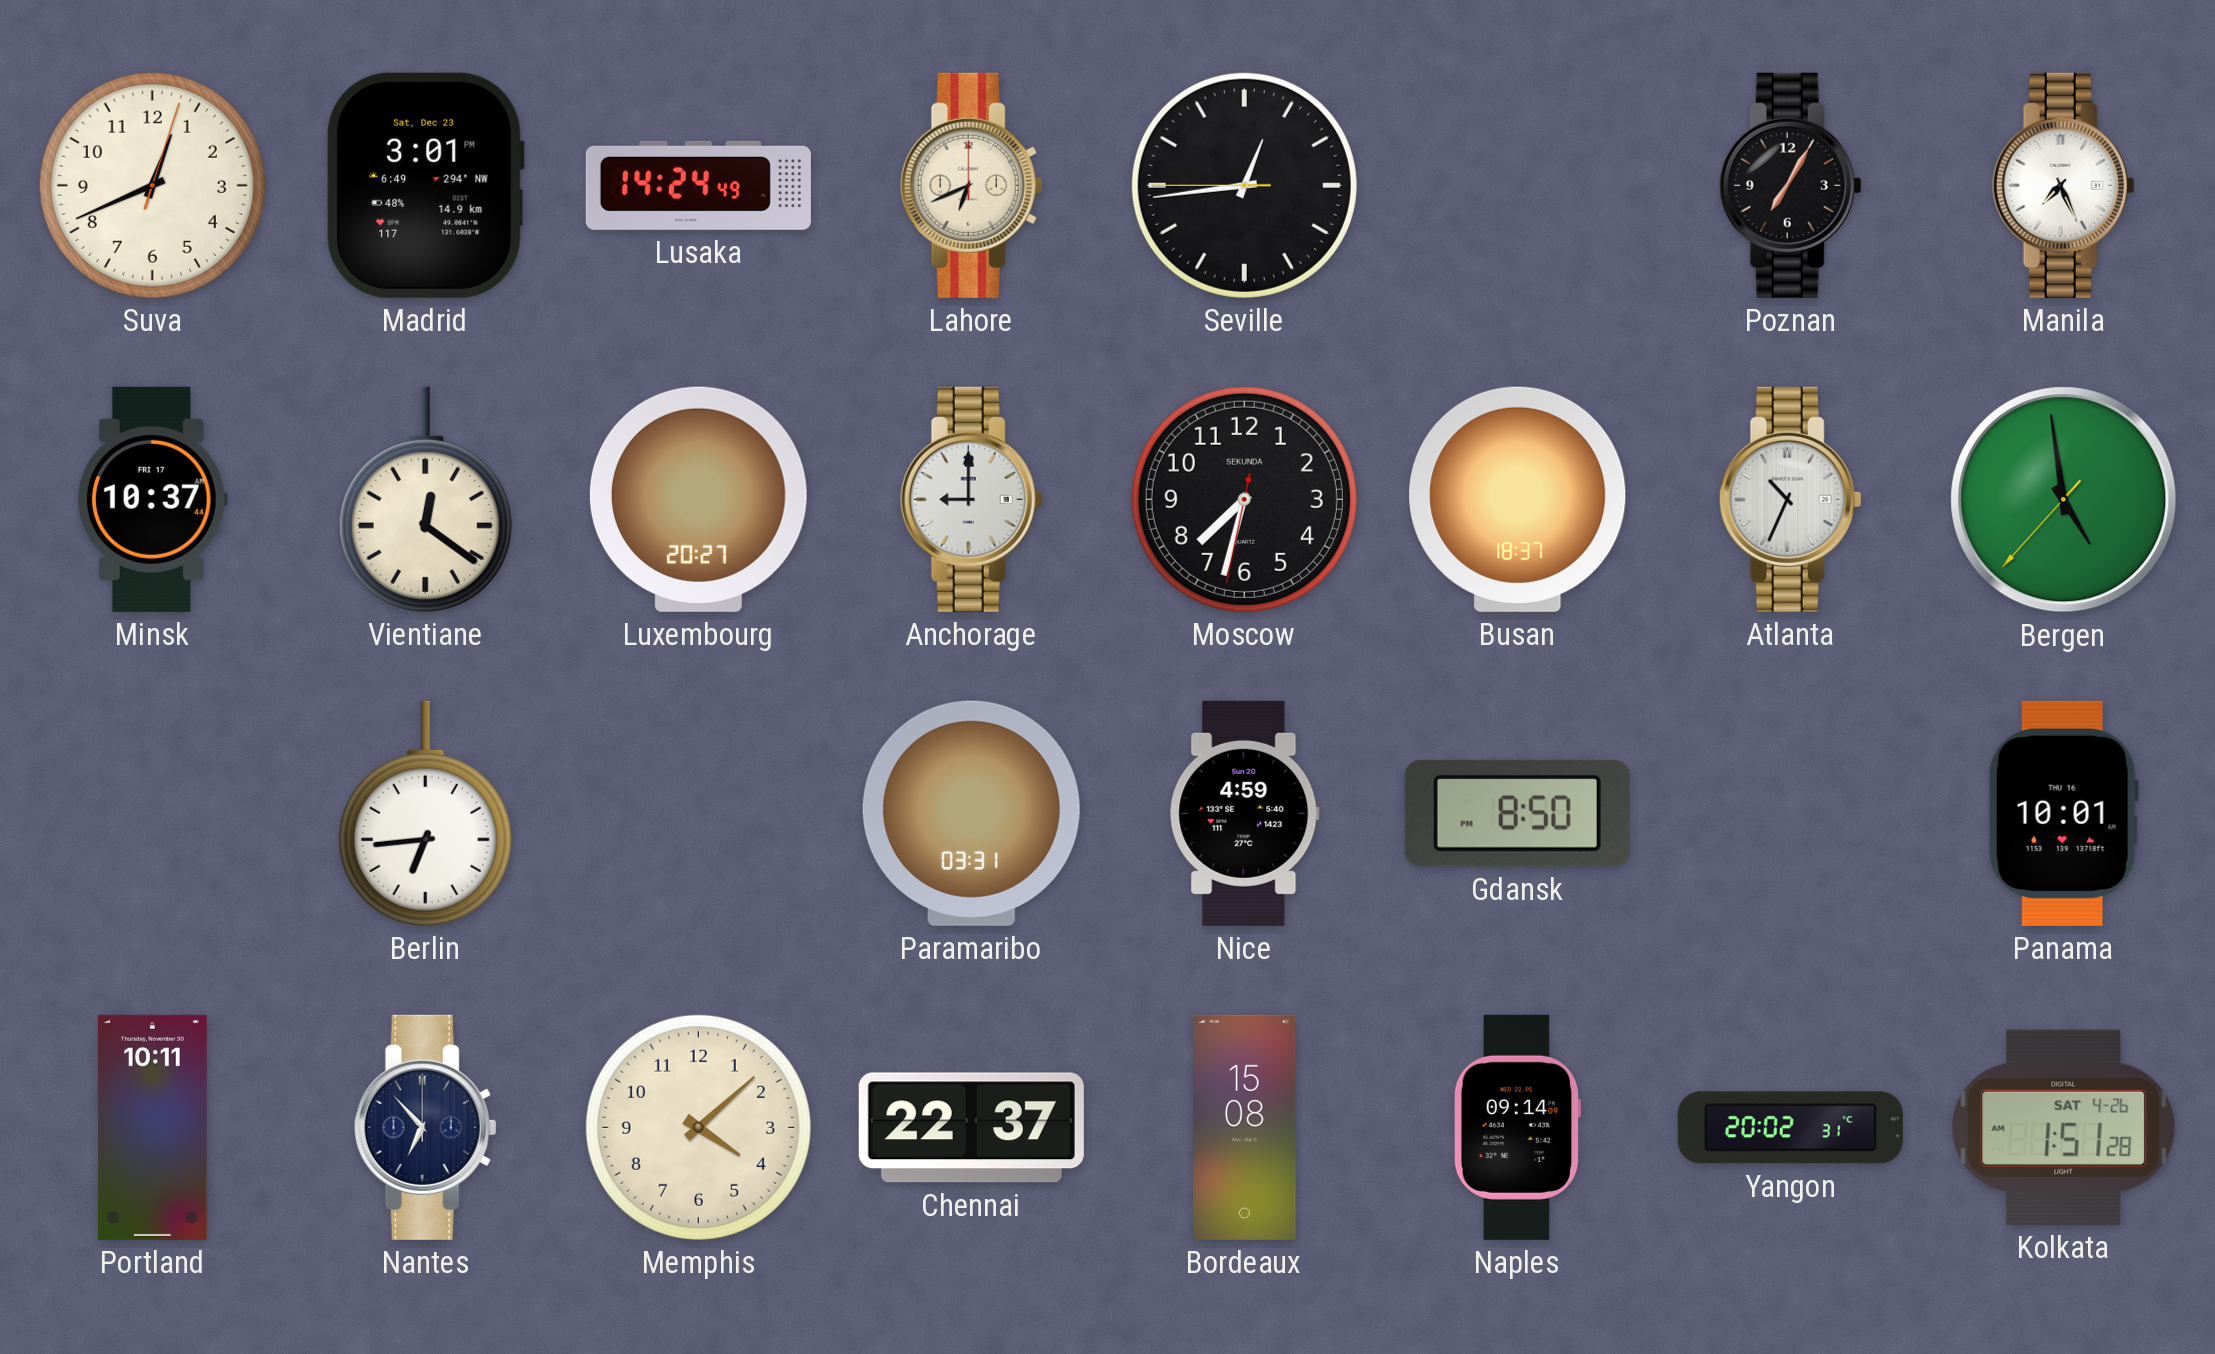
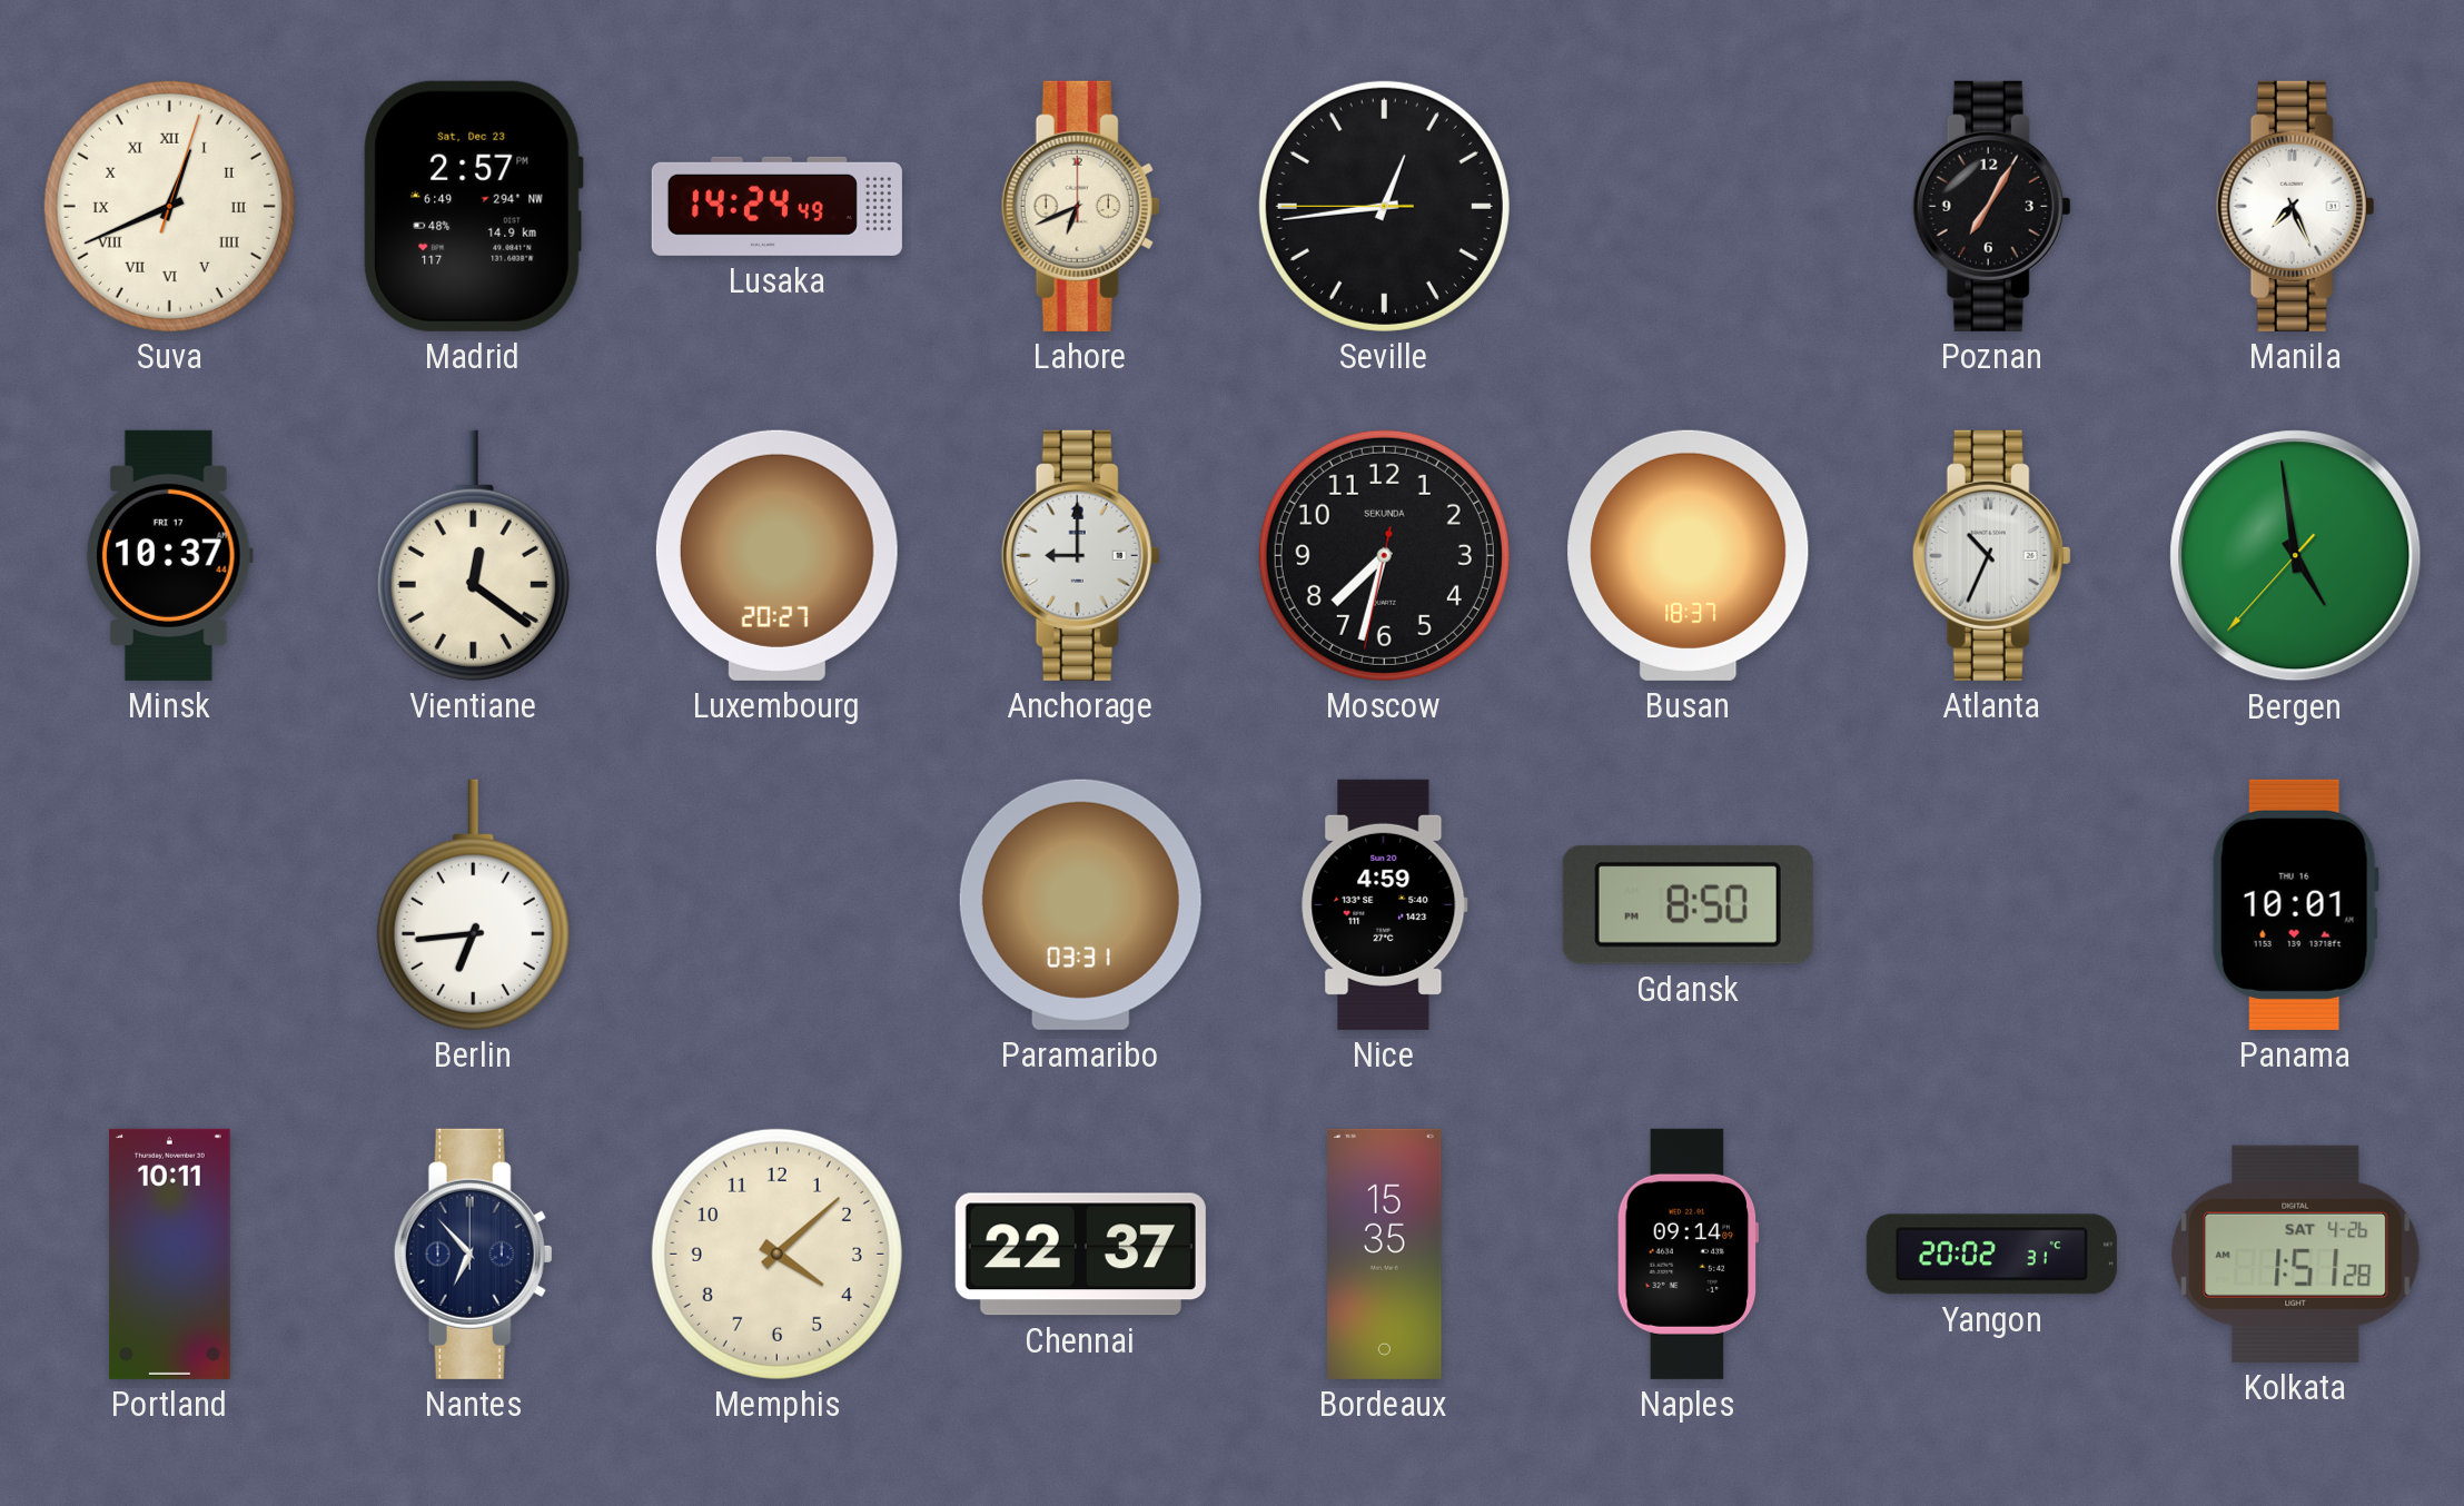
Suva numerals: Arabic -> Roman
Madrid: 3:01 -> 2:57
Bordeaux: 15:08 -> 15:35
